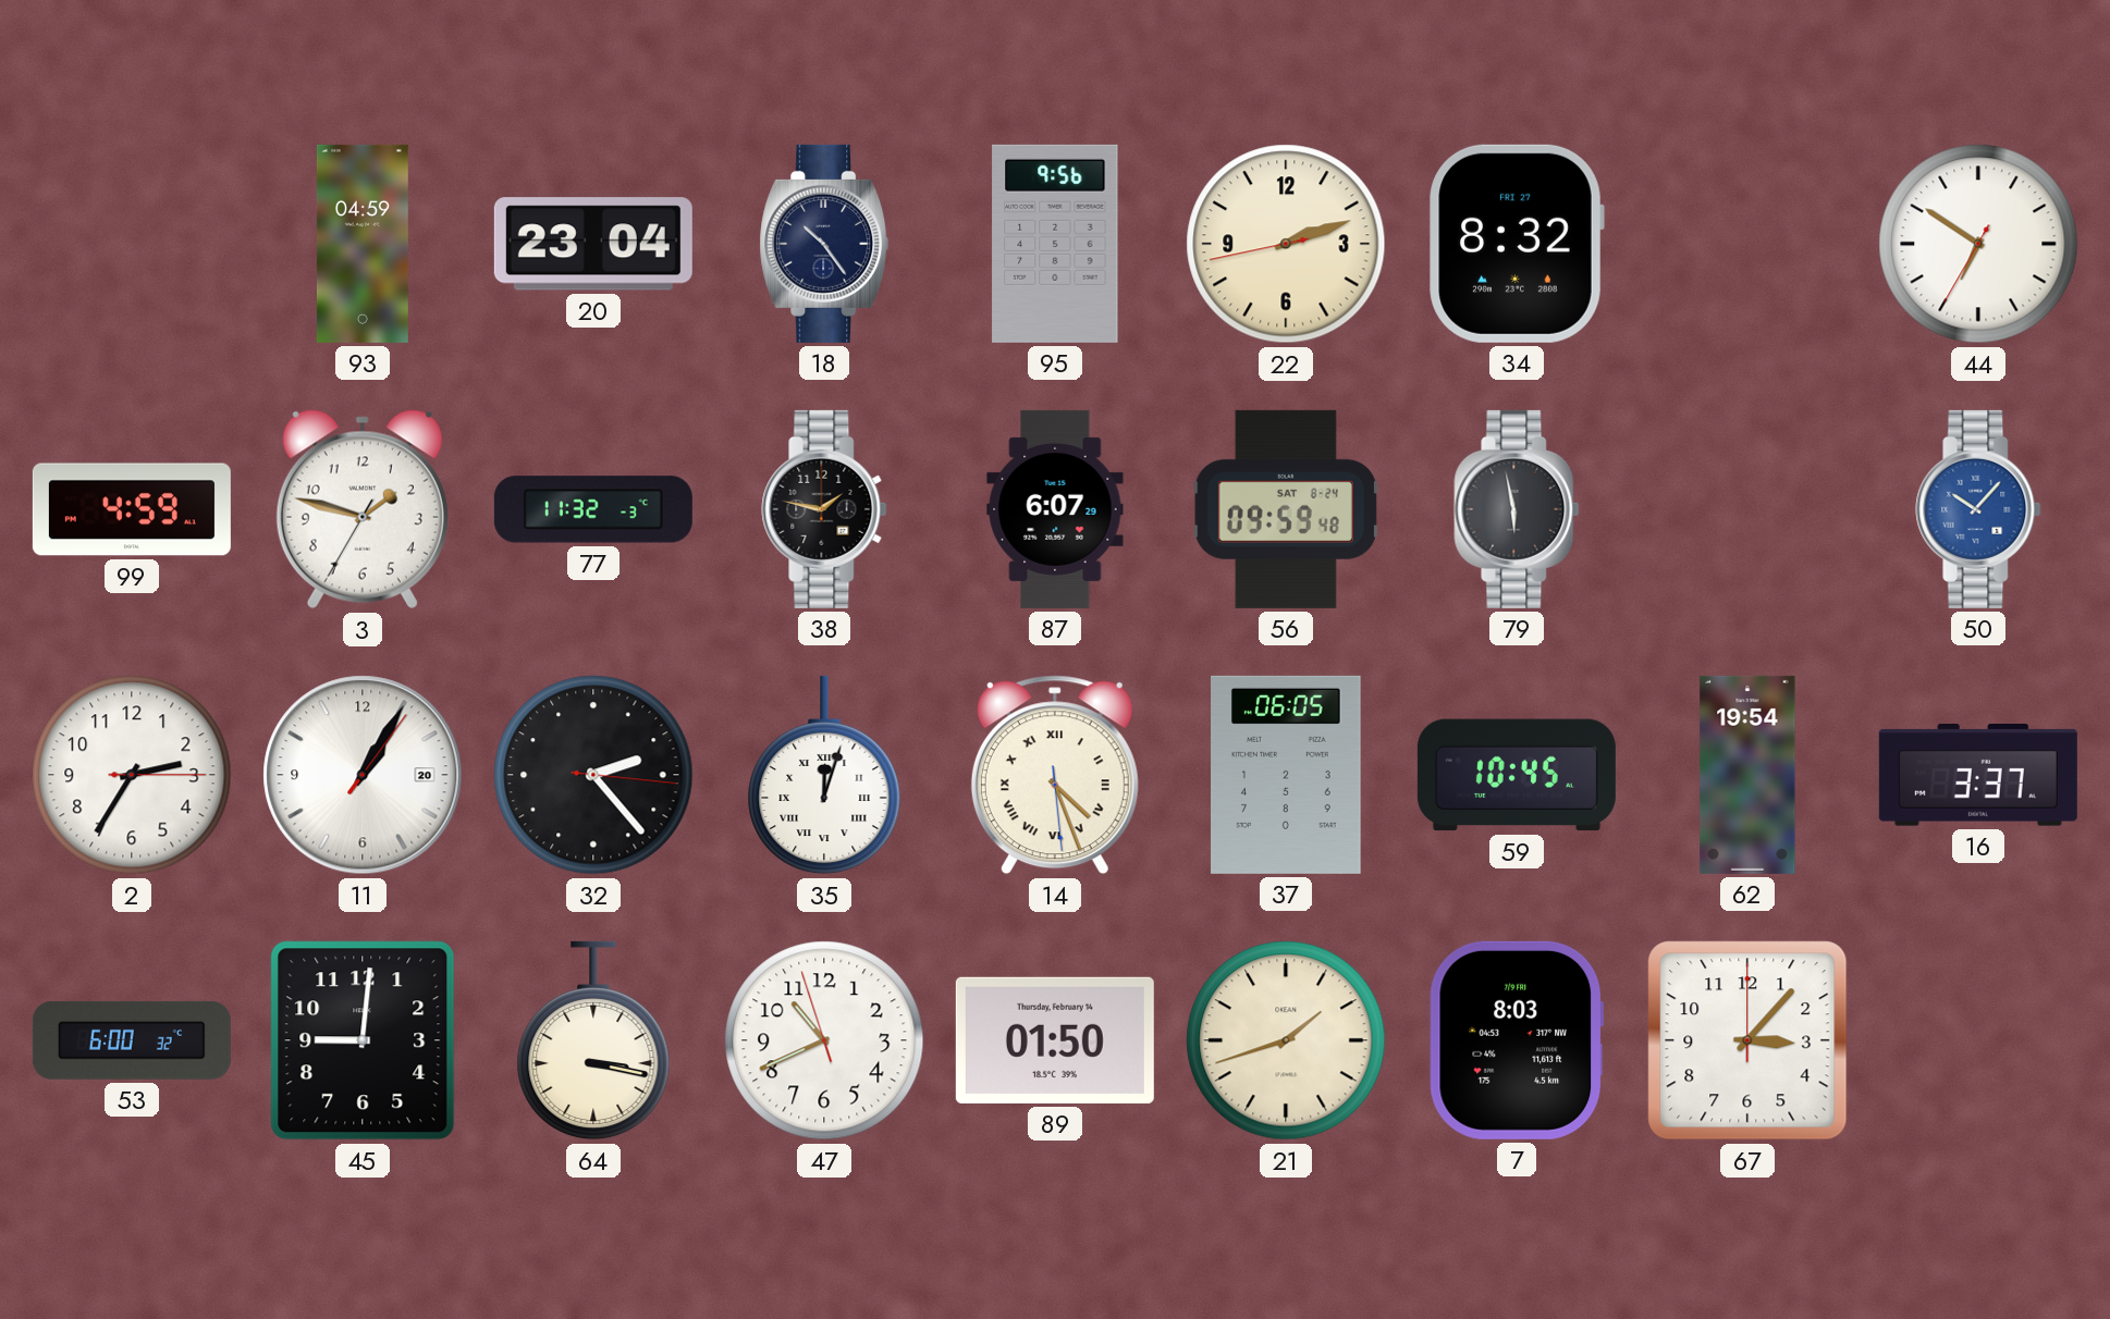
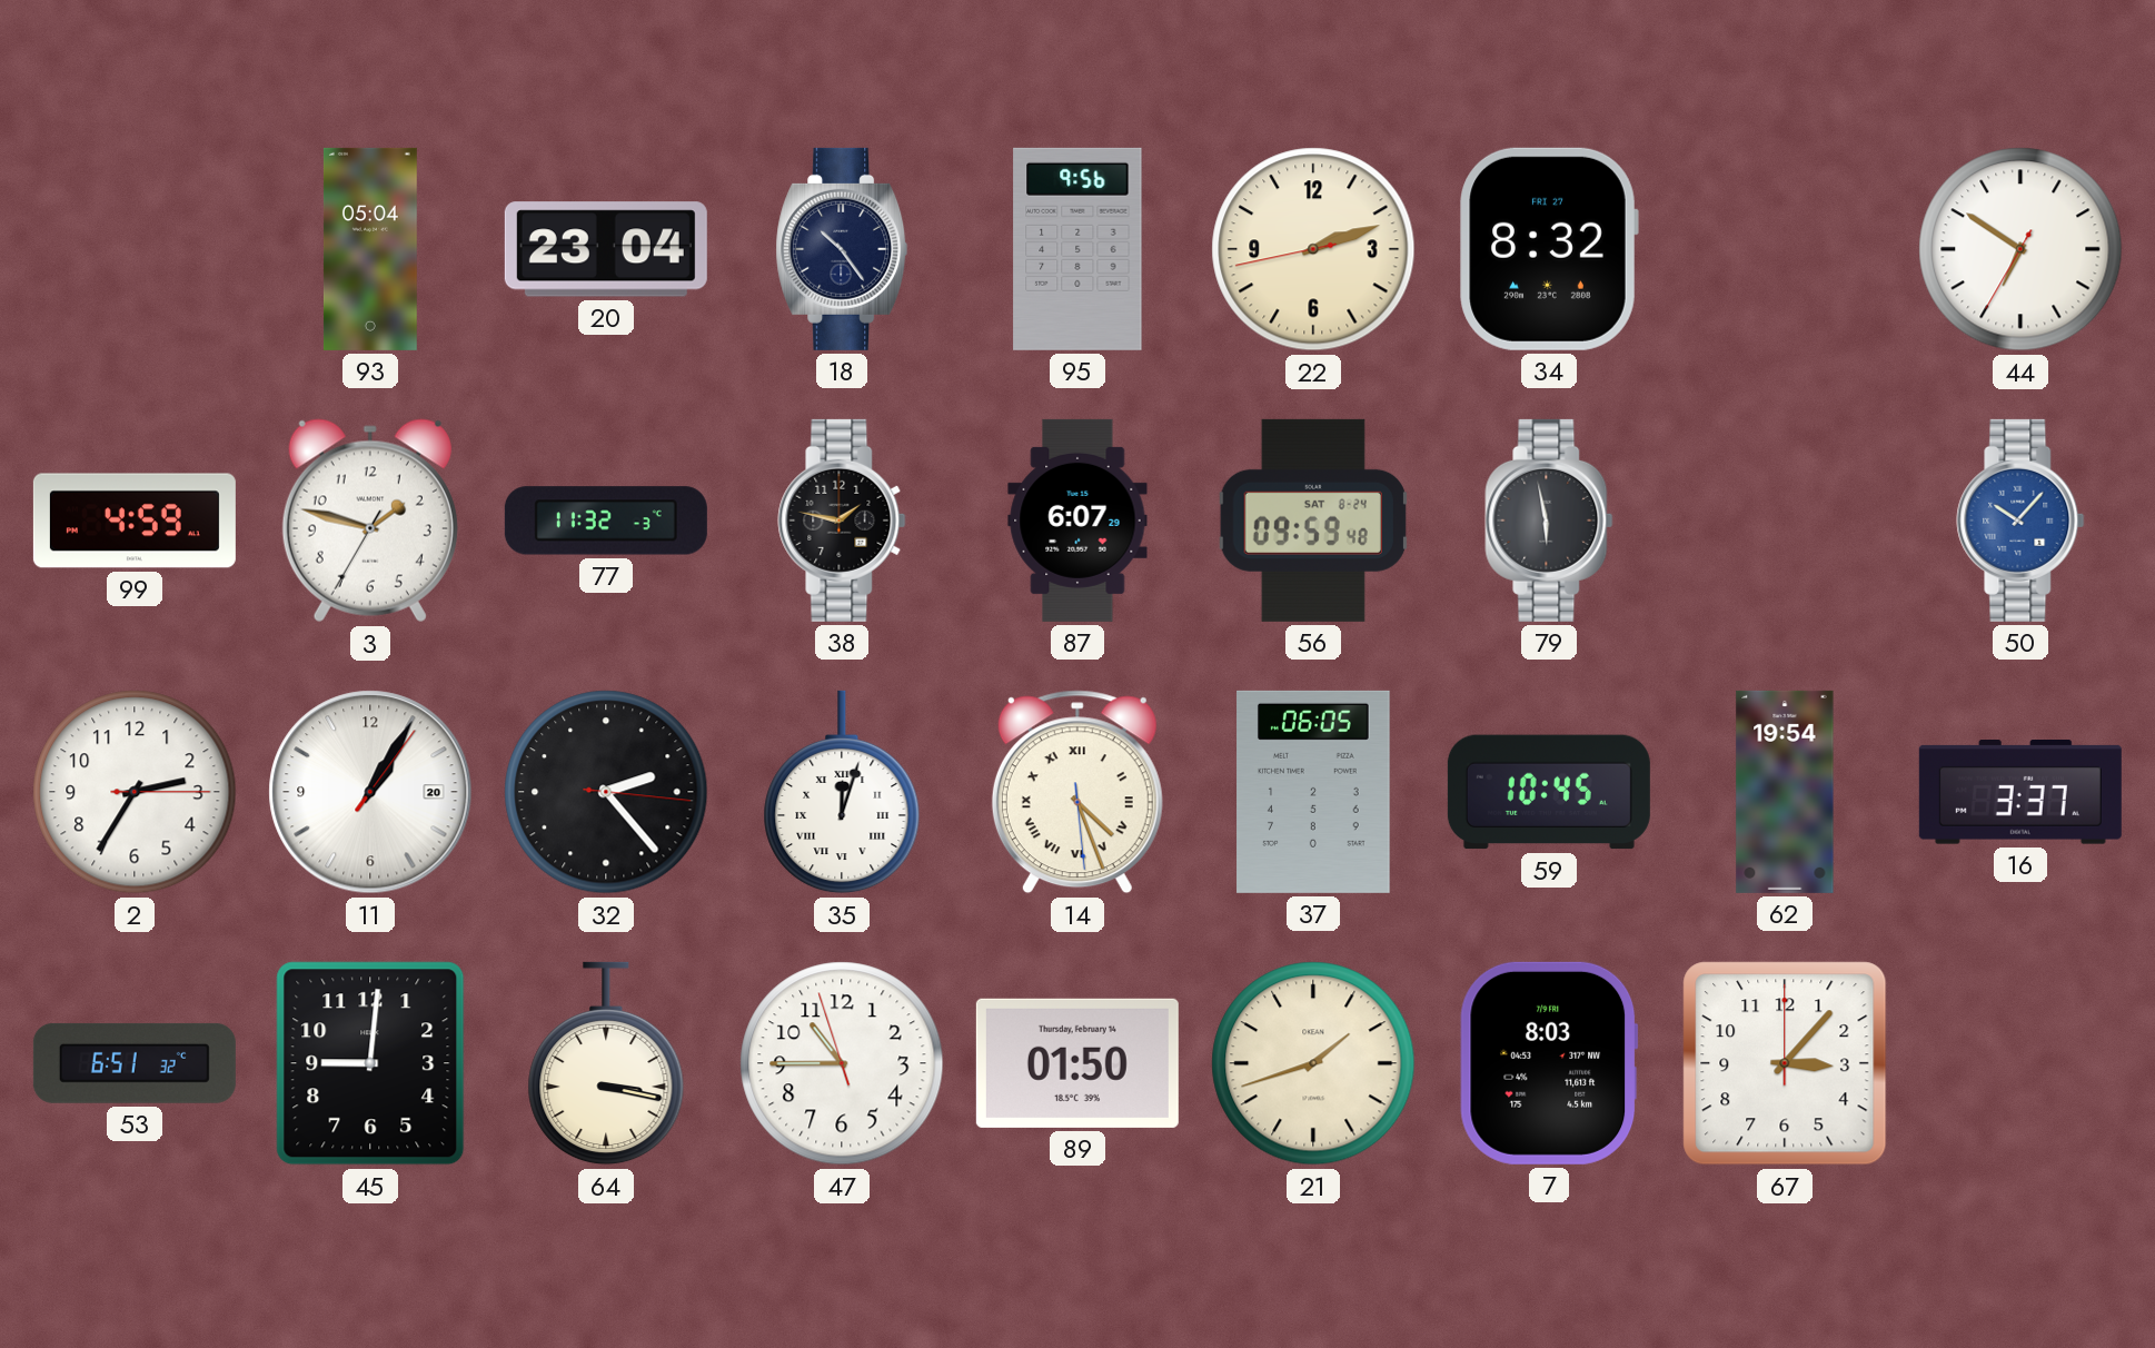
93: 04:59 -> 05:04
53: 6:00 -> 6:51
47: 10:40 -> 10:44
